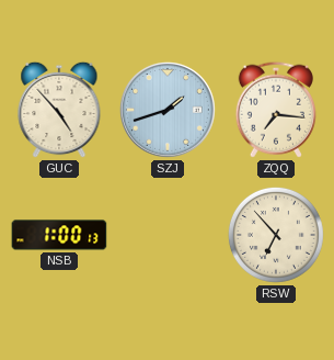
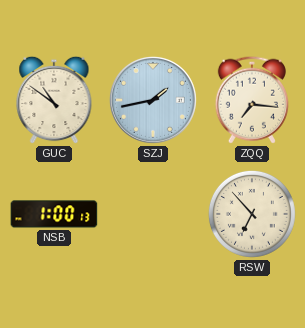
GUC: 4:53 -> 10:51
SZJ: 1:42 -> 1:43
